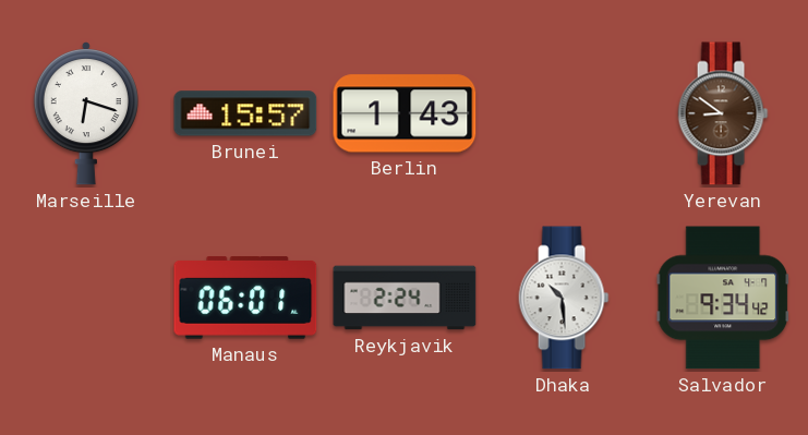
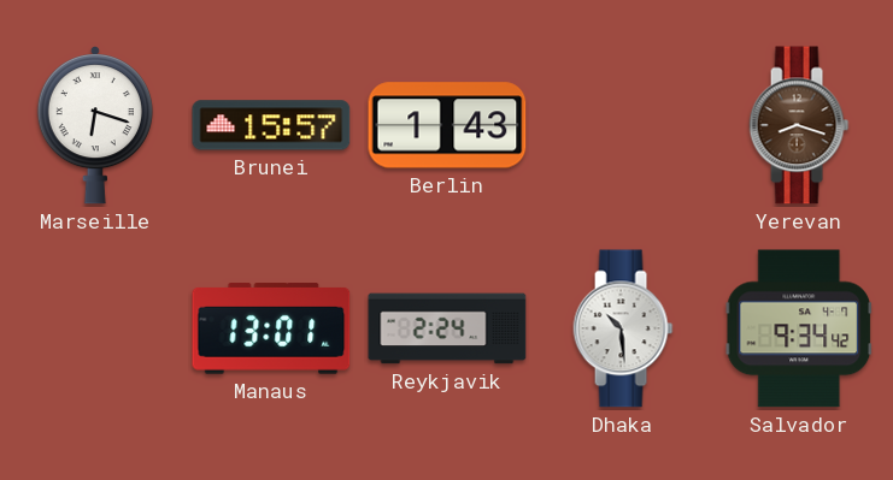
Yerevan: 8:51 -> 8:18
Manaus: 06:01 -> 13:01
